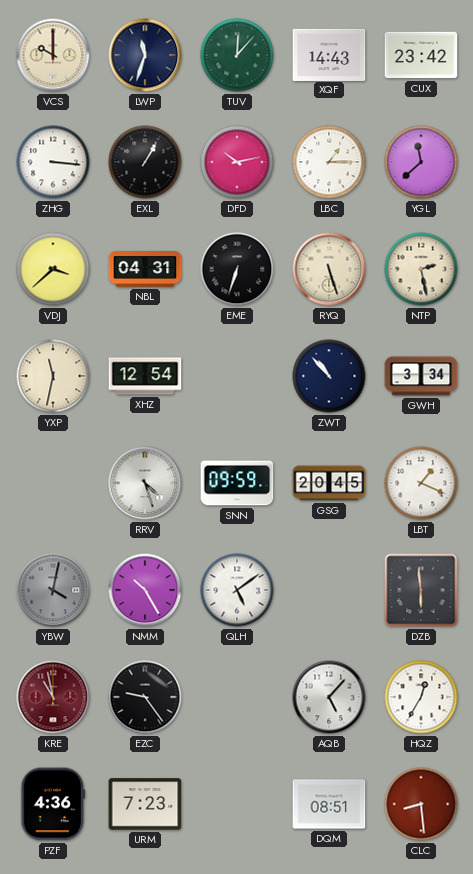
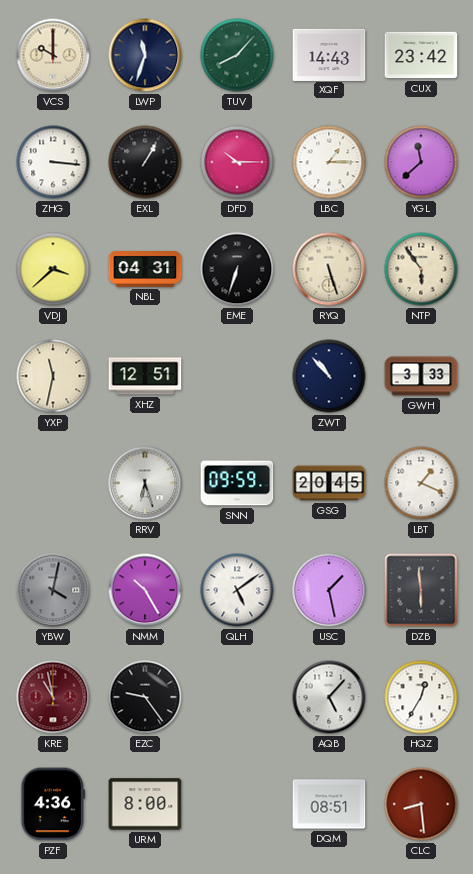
TUV: 12:07 -> 8:07
DFD: 10:13 -> 10:15
NTP: 2:28 -> 5:54
XHZ: 12:54 -> 12:51
GWH: 3:34 -> 3:33
RRV: 4:27 -> 6:27
USC: none -> 1:28
URM: 7:23 -> 8:00
